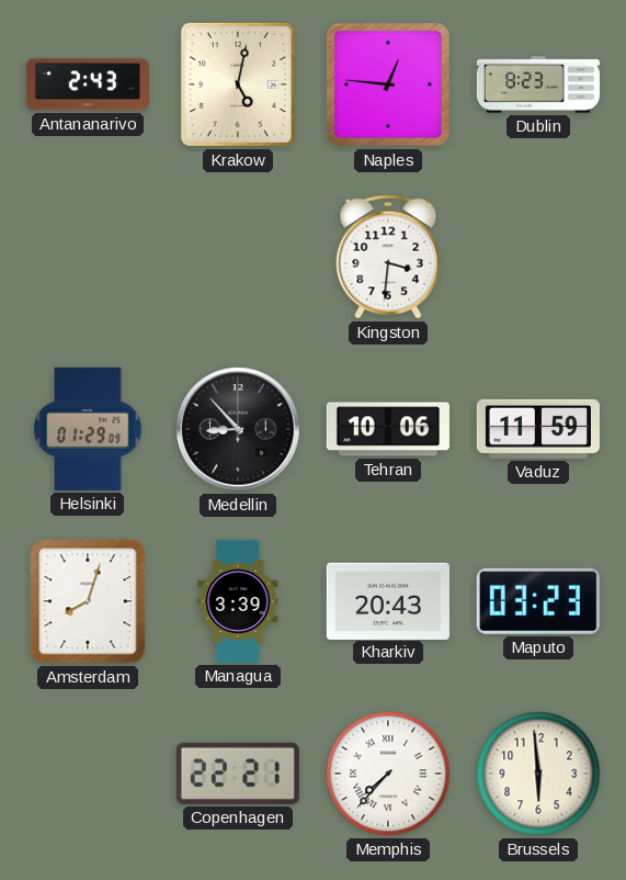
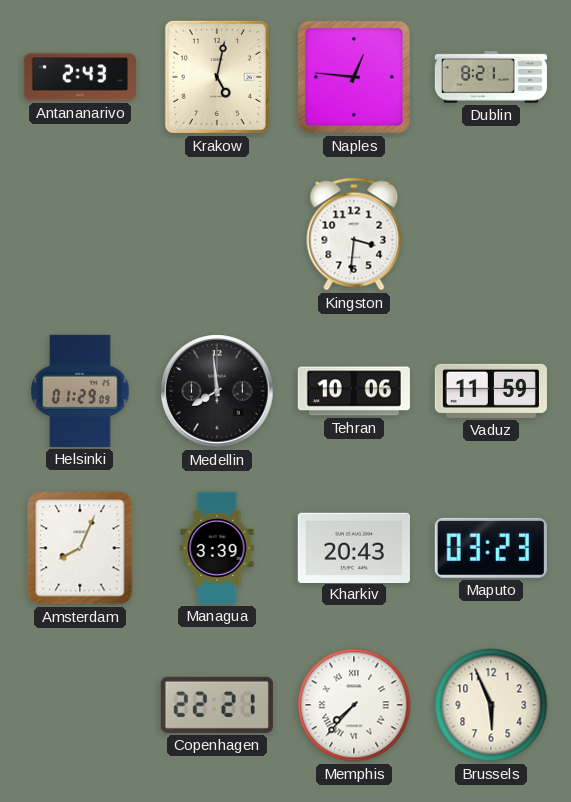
Dublin: 8:23 -> 8:21
Medellin: 8:53 -> 7:59
Amsterdam: 8:03 -> 8:04
Brussels: 5:59 -> 5:56
